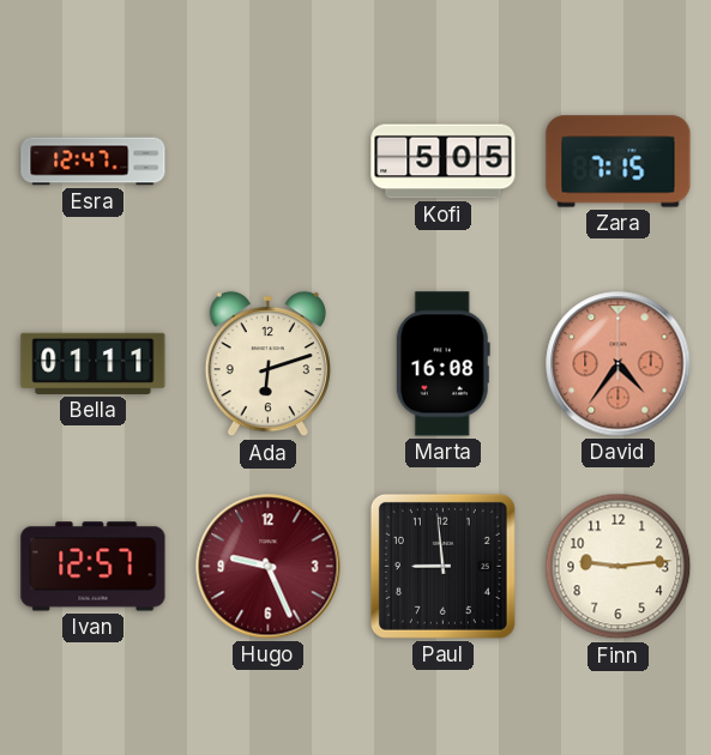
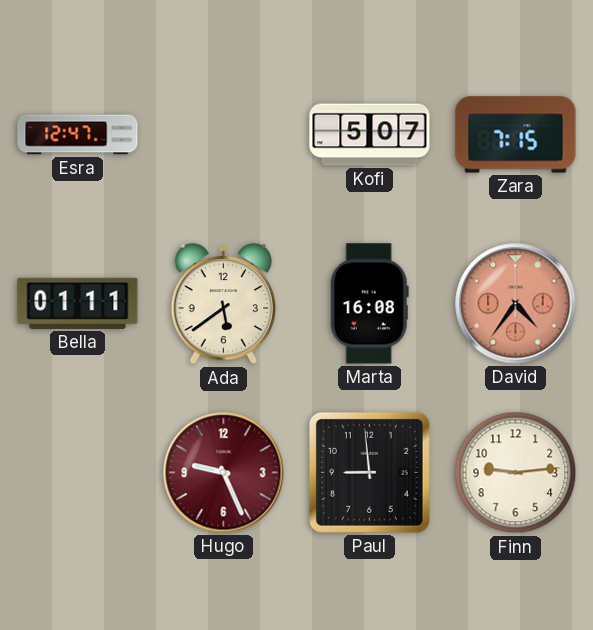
Kofi: 5:05 -> 5:07
Ada: 6:12 -> 5:39
Ivan: 12:57 -> none
